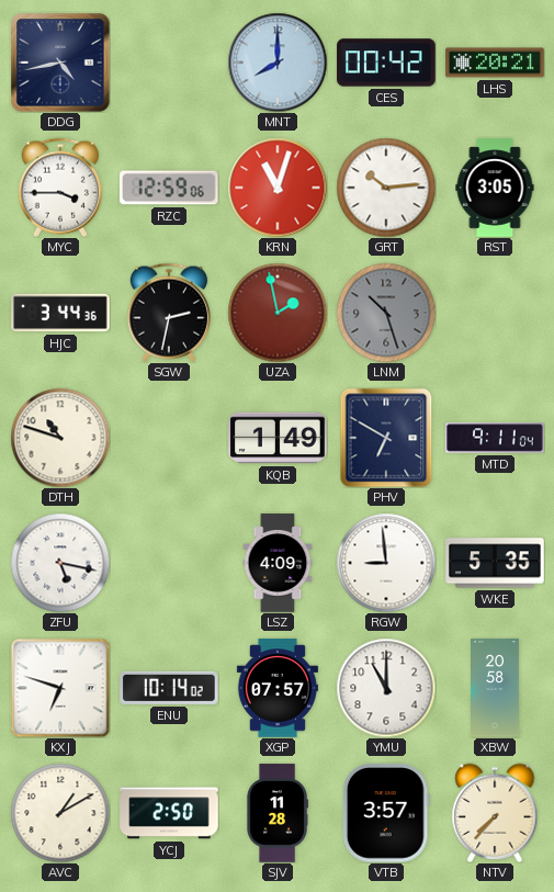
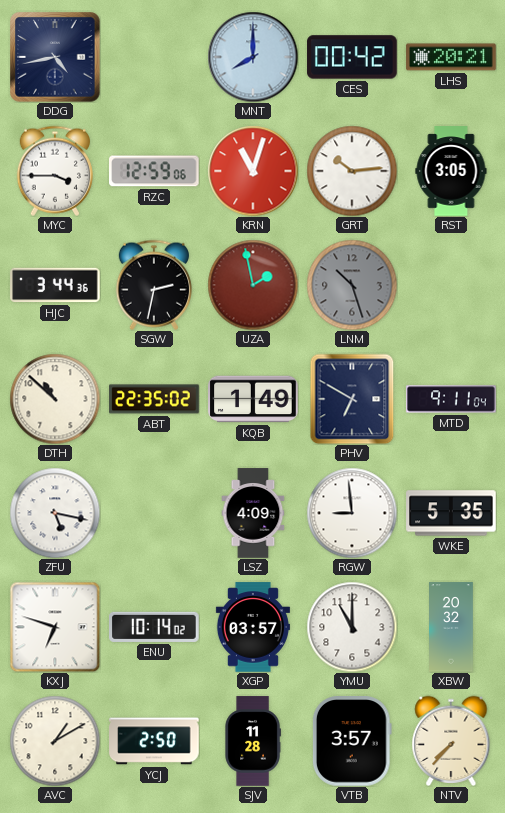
DTH: 10:48 -> 10:52
ABT: none -> 22:35
XGP: 07:57 -> 03:57
XBW: 20:58 -> 20:32
